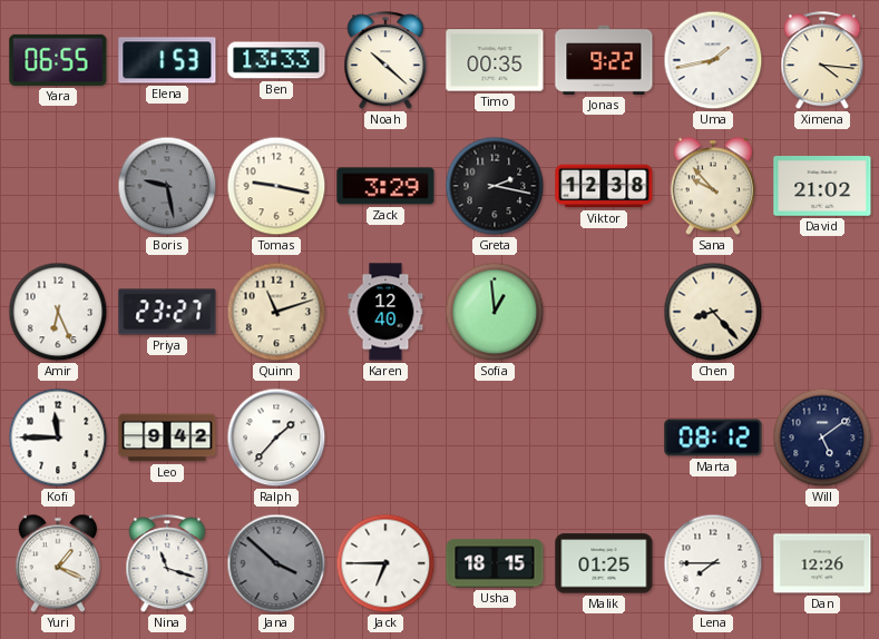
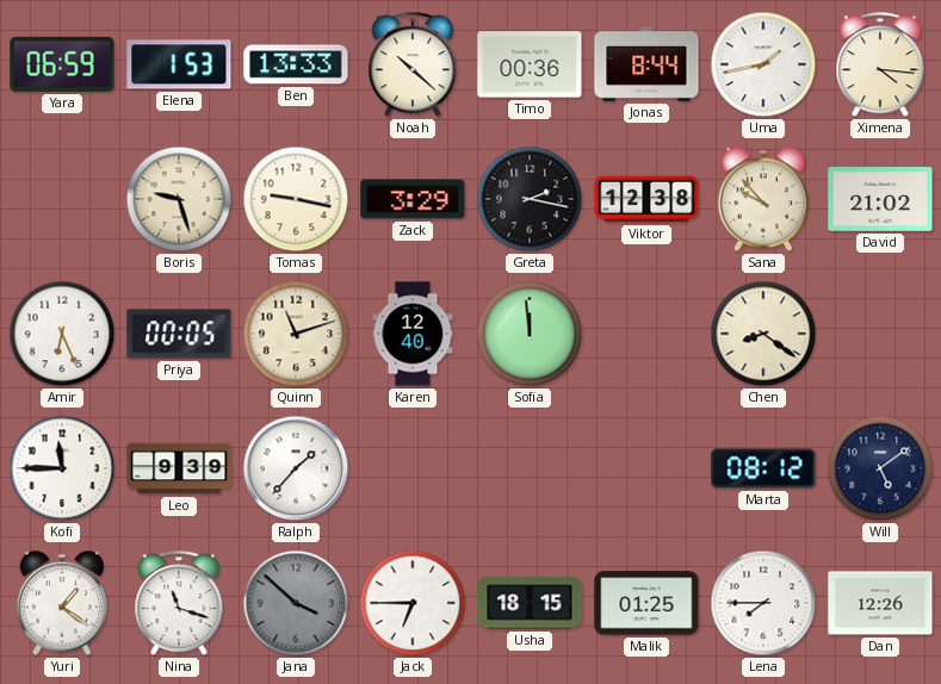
Yara: 06:55 -> 06:59
Timo: 00:35 -> 00:36
Jonas: 9:22 -> 8:44
Boris: 9:28 -> 9:27
Boris dial: grey -> cream
Priya: 23:27 -> 00:05
Sofia: 12:59 -> 11:59
Chen: 8:23 -> 8:21
Leo: 9:42 -> 9:39
Yuri: 1:19 -> 1:21
